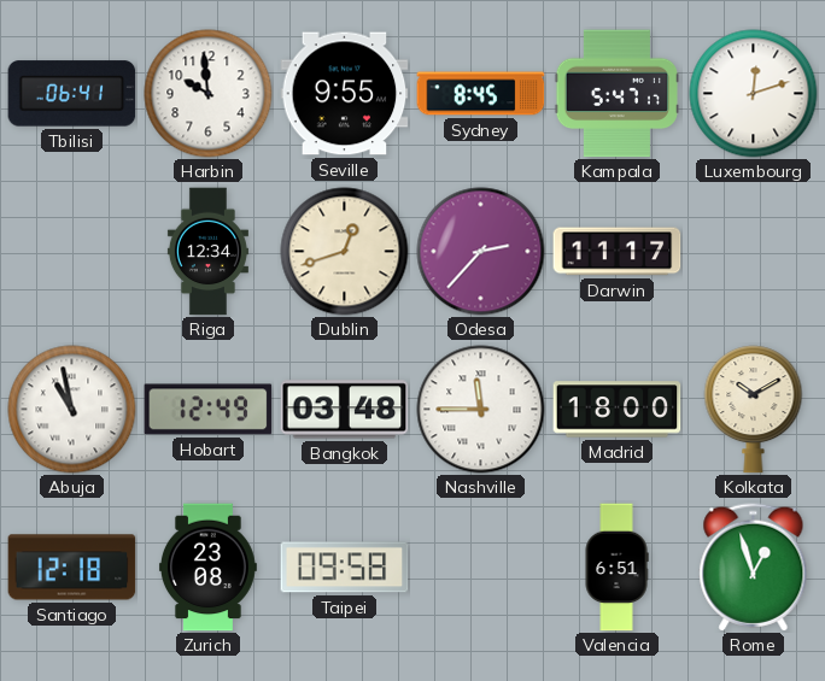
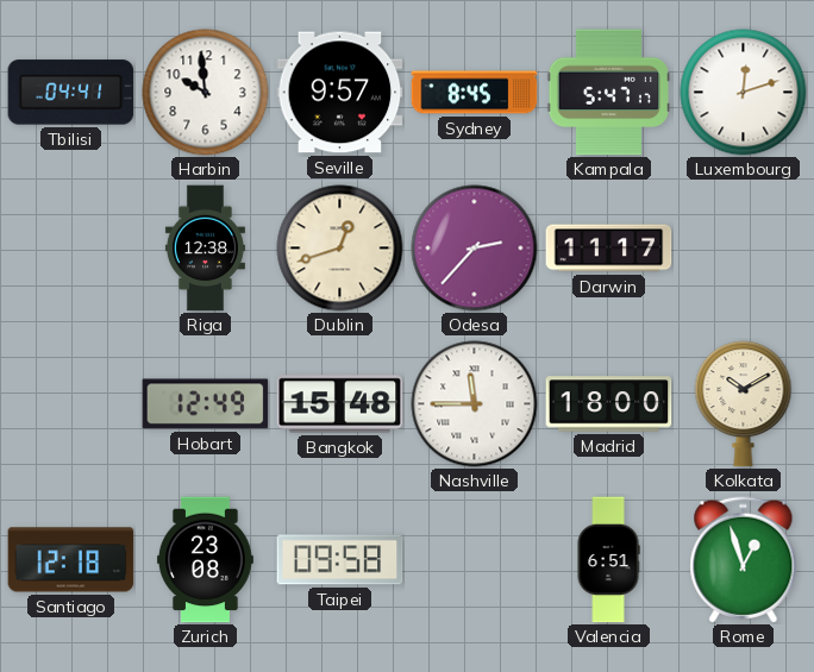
Tbilisi: 06:41 -> 04:41
Seville: 9:55 -> 9:57
Riga: 12:34 -> 12:38
Abuja: 10:58 -> none
Bangkok: 03:48 -> 15:48
